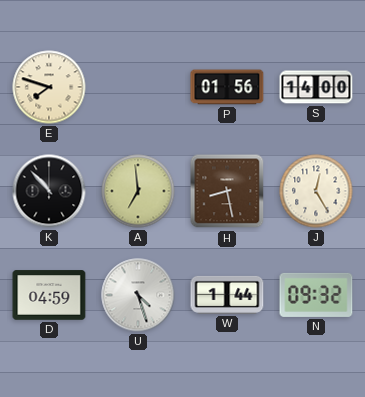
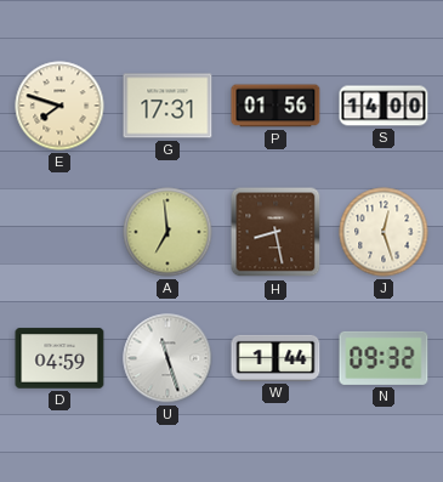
G: none -> 17:31
K: 10:53 -> none
J: 12:25 -> 12:27
U: 4:27 -> 11:27
